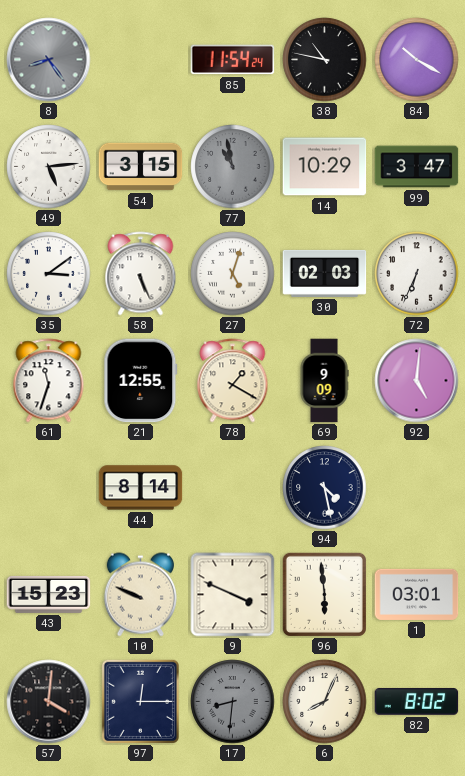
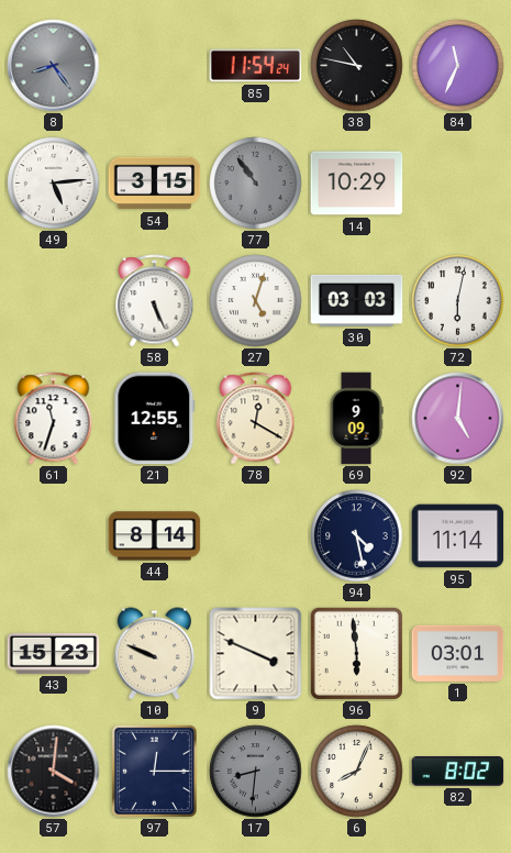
84: 10:20 -> 11:34
77: 10:58 -> 10:54
99: 3:47 -> none
35: 3:09 -> none
30: 02:03 -> 03:03
72: 6:34 -> 6:02
78: 1:20 -> 12:20
95: none -> 11:14
